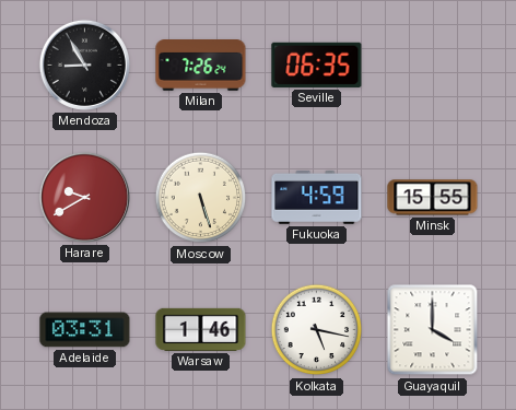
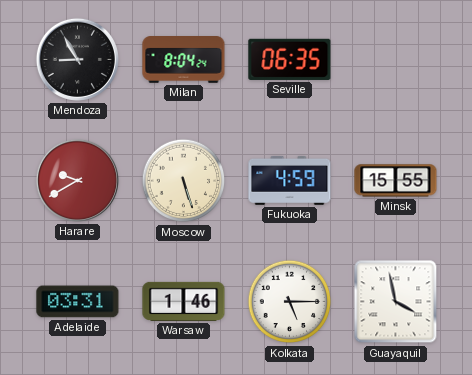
Milan: 7:26 -> 8:04
Kolkata: 5:17 -> 5:15
Guayaquil: 4:00 -> 3:58
